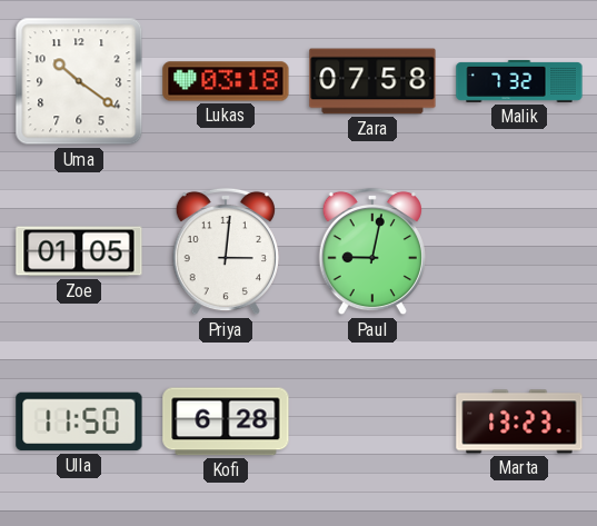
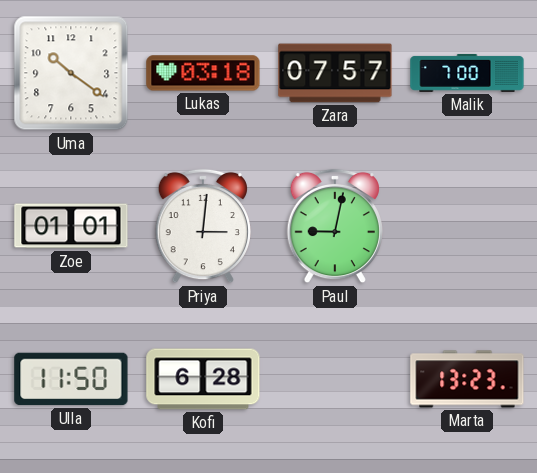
Zara: 07:58 -> 07:57
Malik: 7:32 -> 7:00
Zoe: 01:05 -> 01:01
